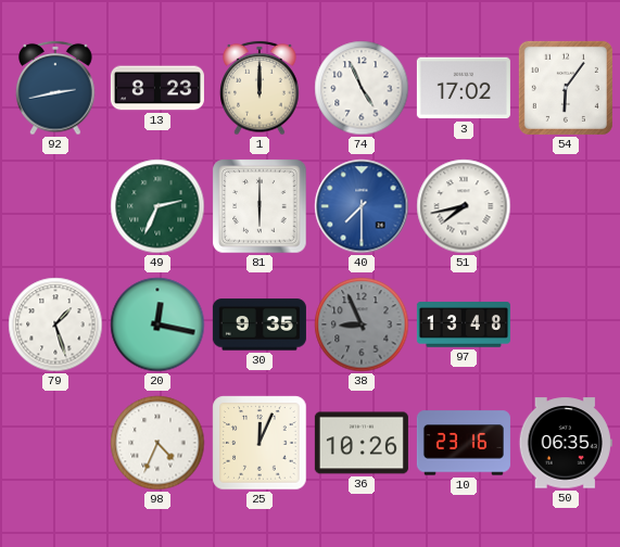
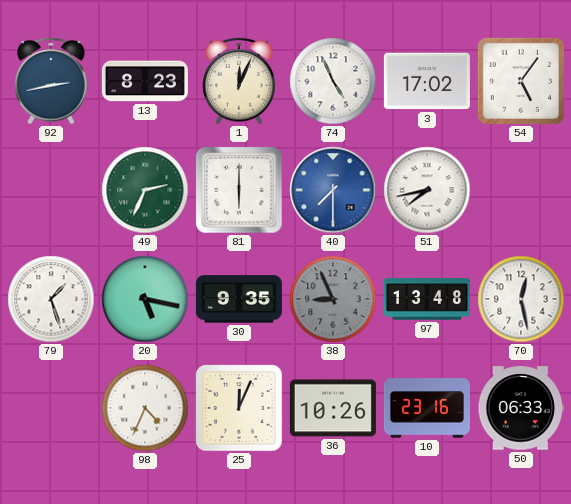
1: 12:00 -> 12:04
54: 6:06 -> 5:06
20: 12:17 -> 5:17
70: none -> 12:28
50: 06:35 -> 06:33
